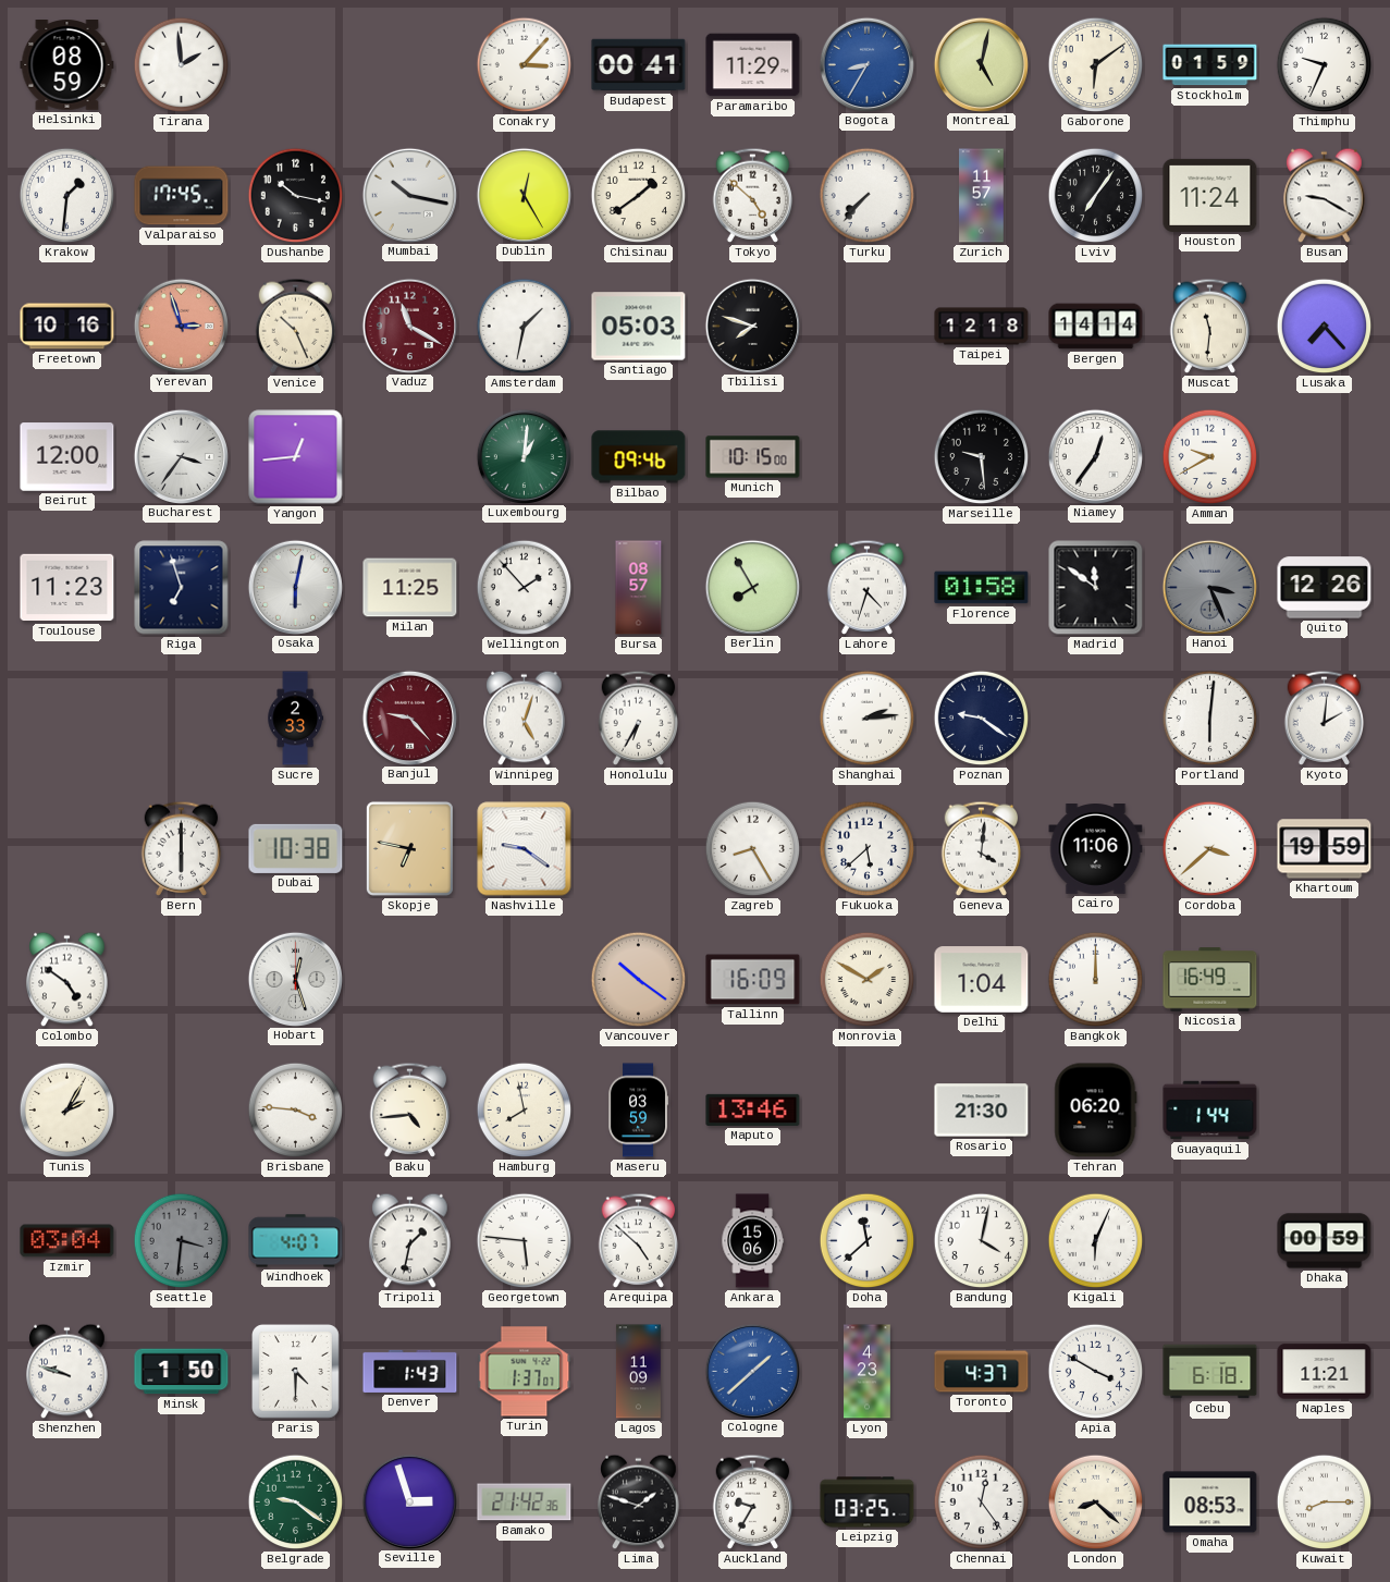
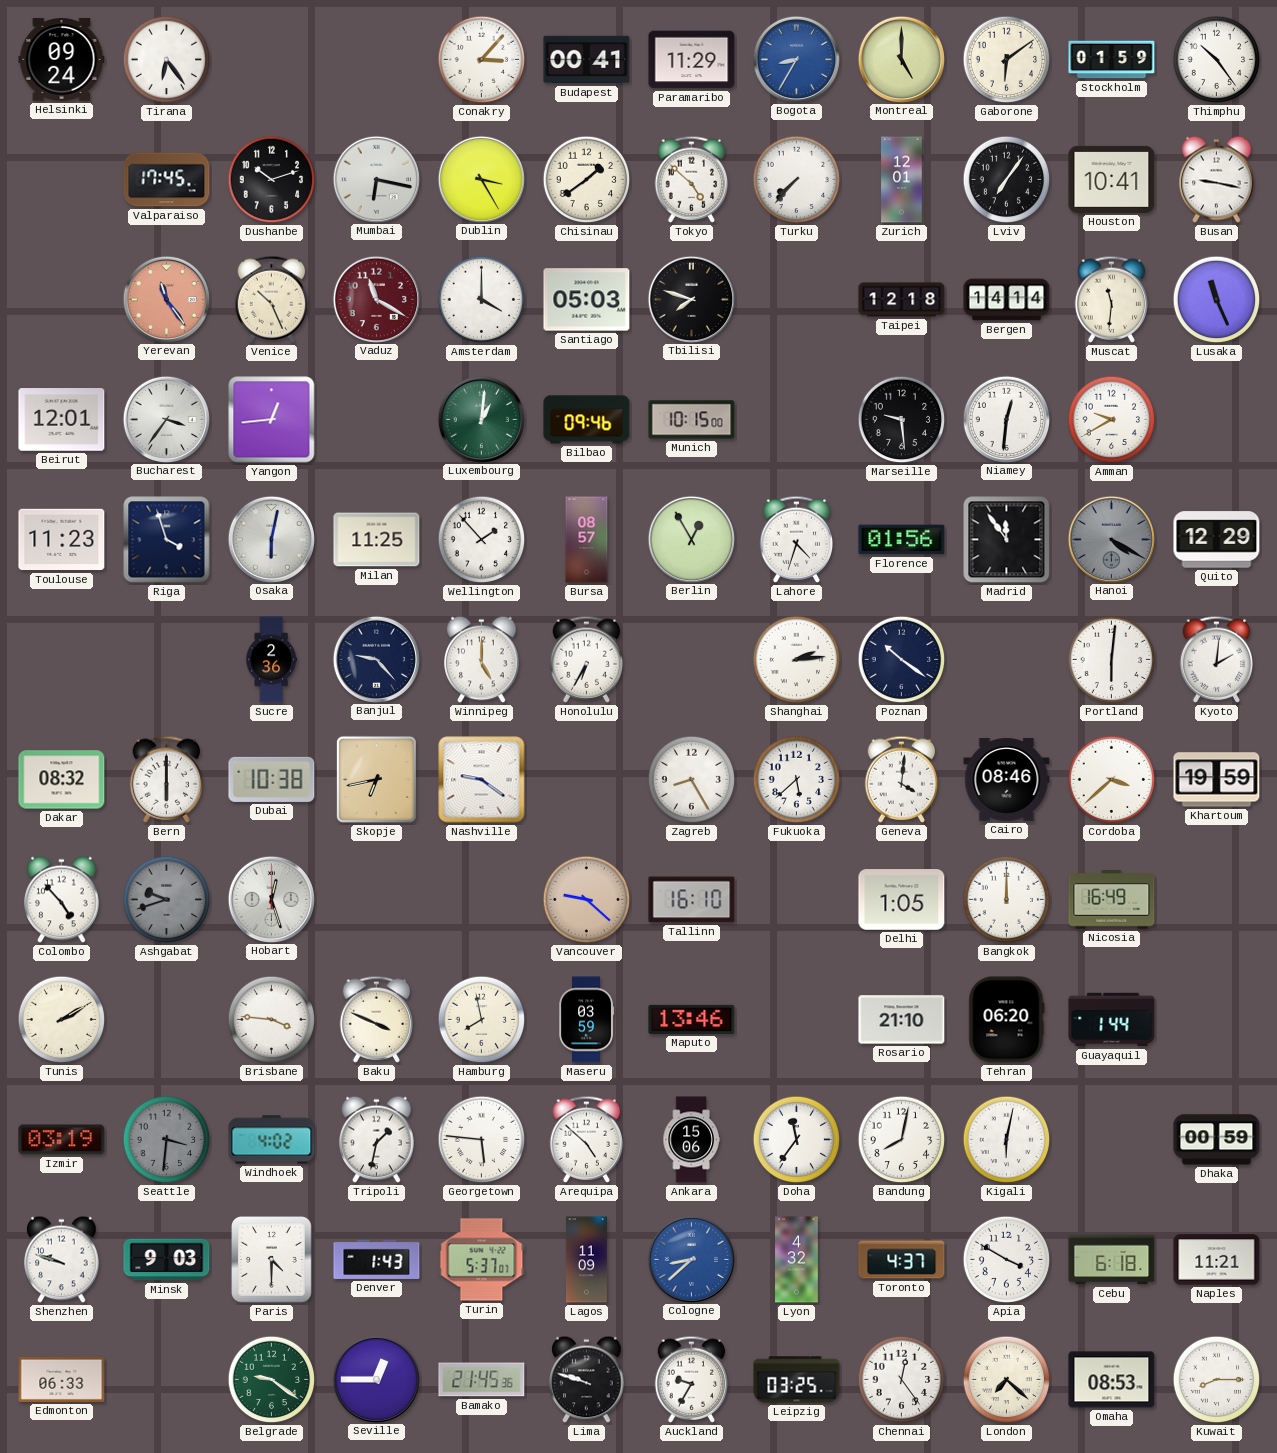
Helsinki: 08:59 -> 09:24
Tirana: 1:59 -> 6:24
Montreal: 5:02 -> 5:00
Thimphu: 9:34 -> 10:24
Krakow: 1:31 -> none
Dushanbe: 10:17 -> 10:12
Mumbai: 10:17 -> 6:17
Dublin: 12:25 -> 3:25
Zurich: 11:57 -> 12:01
Houston: 11:24 -> 10:41
Busan: 9:20 -> 9:17
Freetown: 10:16 -> none
Yerevan: 2:57 -> 11:24
Amsterdam: 1:32 -> 4:00
Lusaka: 7:23 -> 11:26
Beirut: 12:00 -> 12:01
Niamey: 12:36 -> 12:31
Riga: 6:57 -> 3:57
Berlin: 7:55 -> 12:55
Florence: 01:58 -> 01:56
Madrid: 11:51 -> 11:54
Hanoi: 3:26 -> 4:20
Quito: 12:26 -> 12:29
Sucre: 2:33 -> 2:36
Banjul dial: burgundy -> navy
Winnipeg: 5:03 -> 5:00
Poznan: 9:21 -> 10:21
Dakar: none -> 08:32
Skopje: 6:47 -> 6:43
Cairo: 11:06 -> 08:46
Colombo: 4:51 -> 4:53
Ashgabat: none -> 9:42
Vancouver: 10:21 -> 9:22
Tallinn: 16:09 -> 16:10
Monrovia: 1:50 -> none
Delhi: 1:04 -> 1:05
Tunis: 2:05 -> 2:10
Baku: 4:44 -> 3:49
Rosario: 21:30 -> 21:10
Izmir: 03:04 -> 03:19
Windhoek: 4:07 -> 4:02
Doha: 11:38 -> 11:36
Bandung: 4:02 -> 8:02
Kigali: 6:04 -> 6:02
Minsk: 1:50 -> 9:03
Turin: 1:37 -> 5:37
Cologne: 1:38 -> 8:38
Lyon: 4:23 -> 4:32
Edmonton: none -> 06:33
Seville: 2:57 -> 12:45
Bamako: 21:42 -> 21:45
Lima: 1:48 -> 9:48
London: 8:22 -> 7:22
